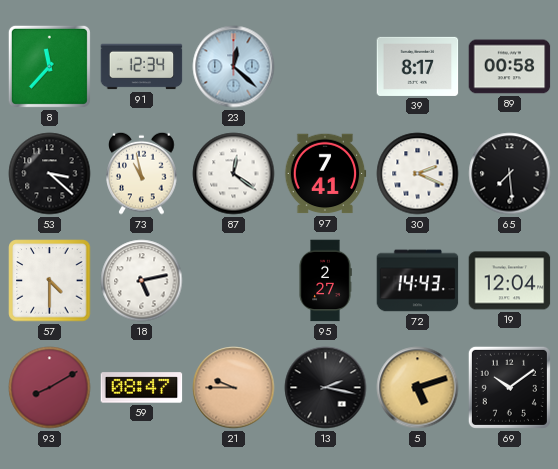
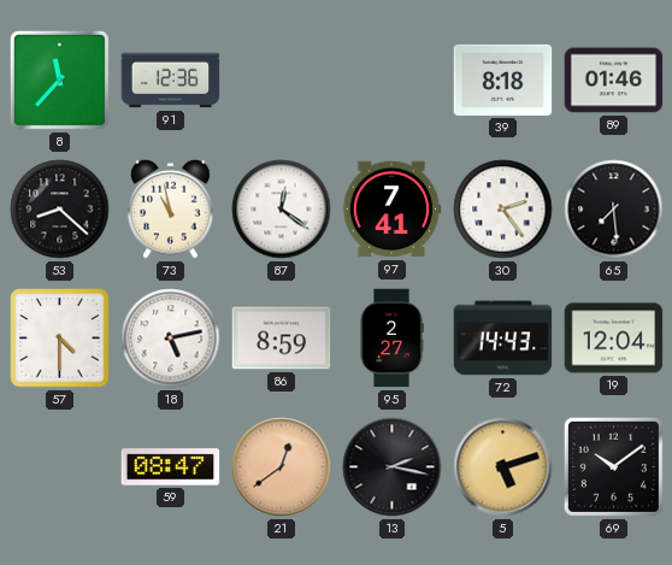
91: 12:34 -> 12:36
23: 12:22 -> none
39: 8:17 -> 8:18
89: 00:58 -> 01:46
53: 3:22 -> 8:22
30: 2:19 -> 2:24
86: none -> 8:59
93: 8:10 -> none
21: 9:45 -> 12:39
